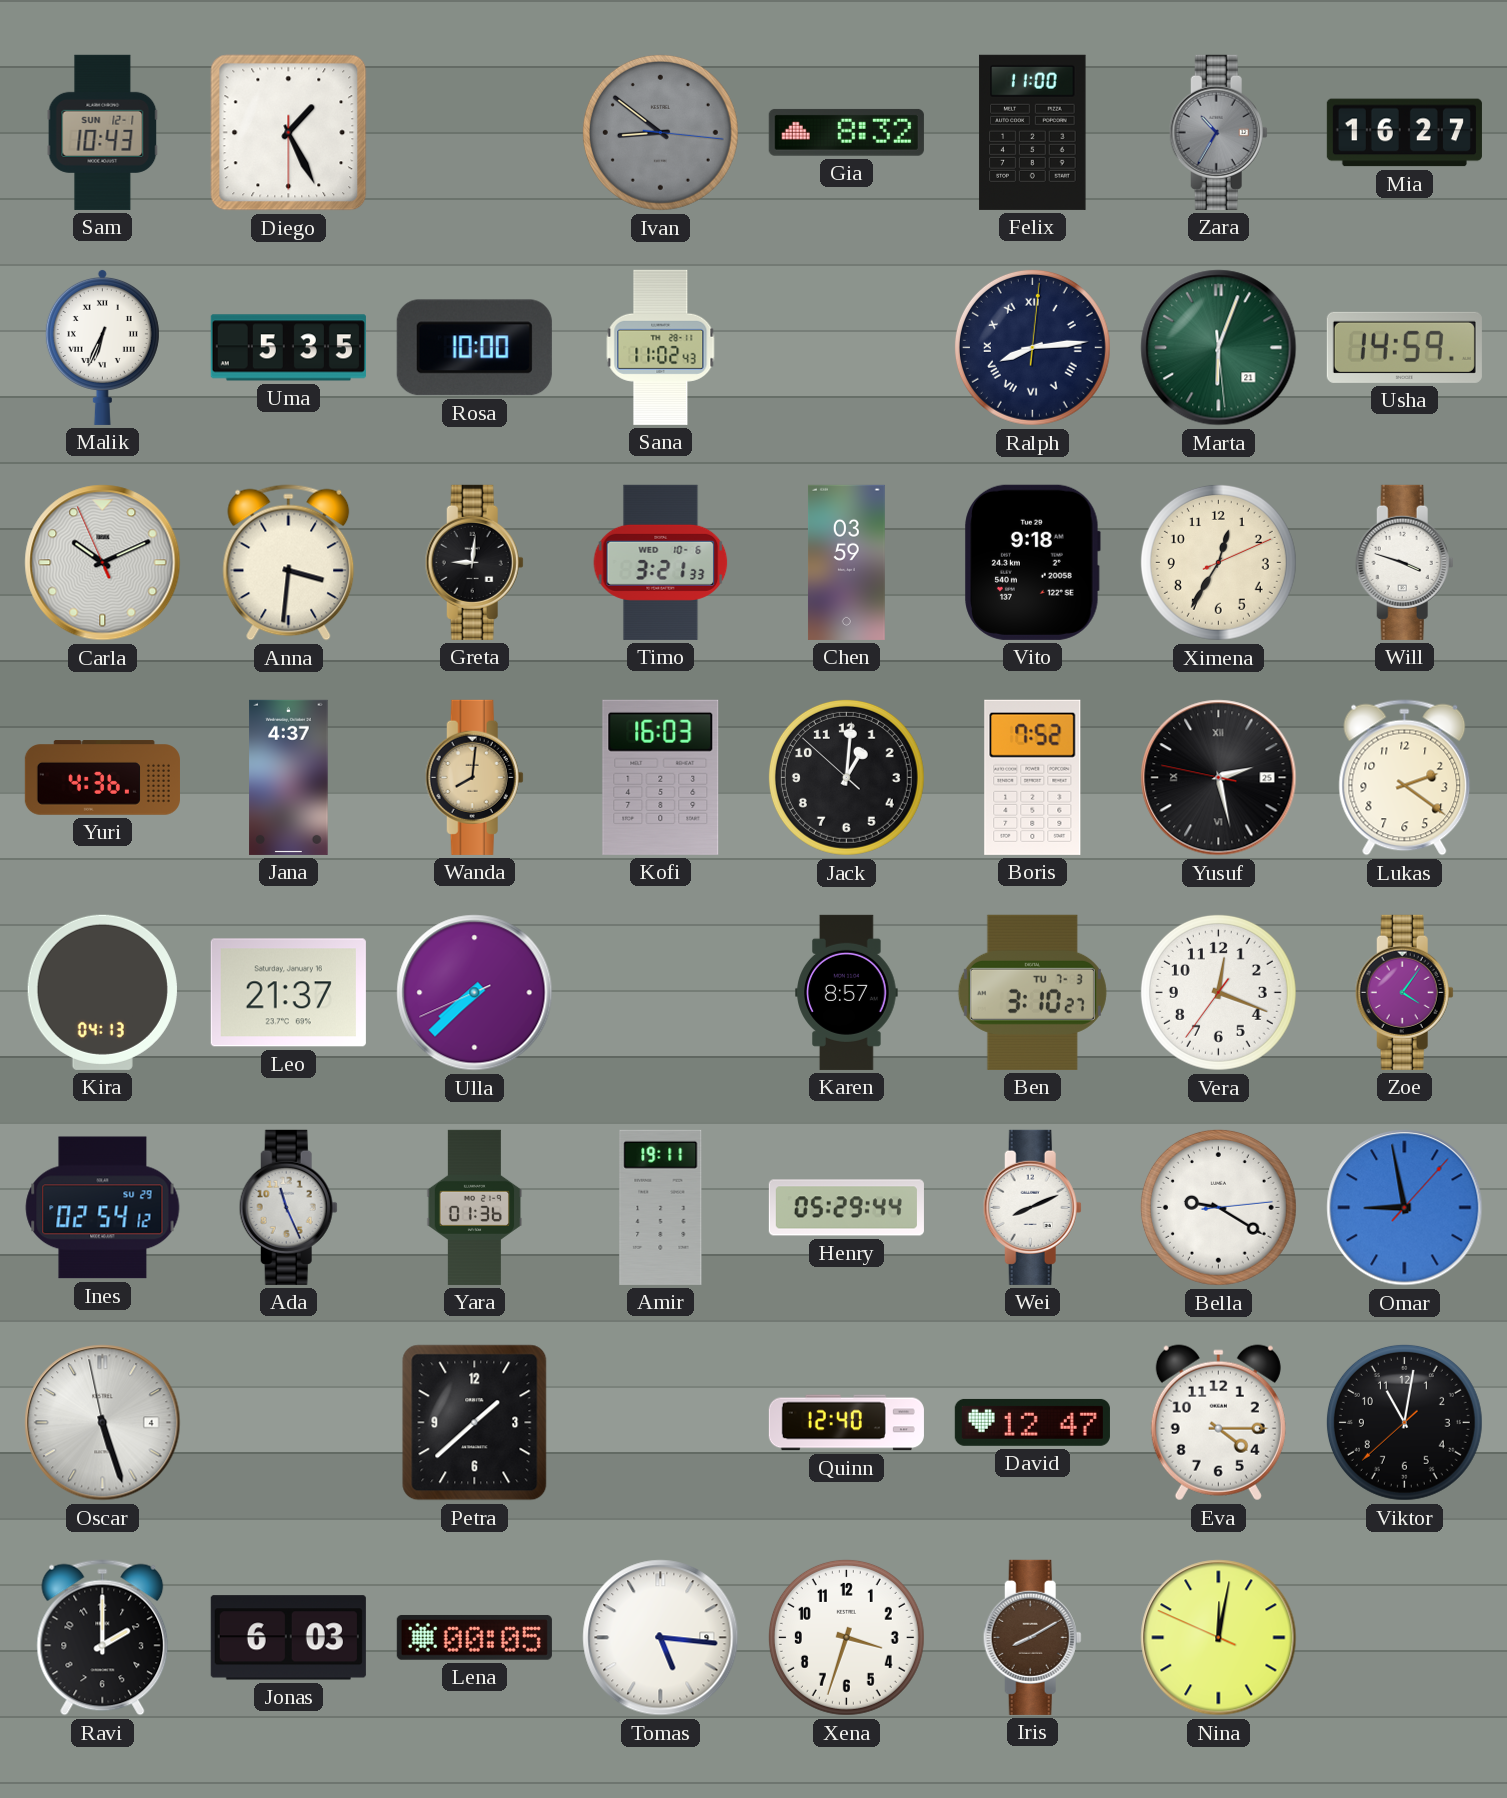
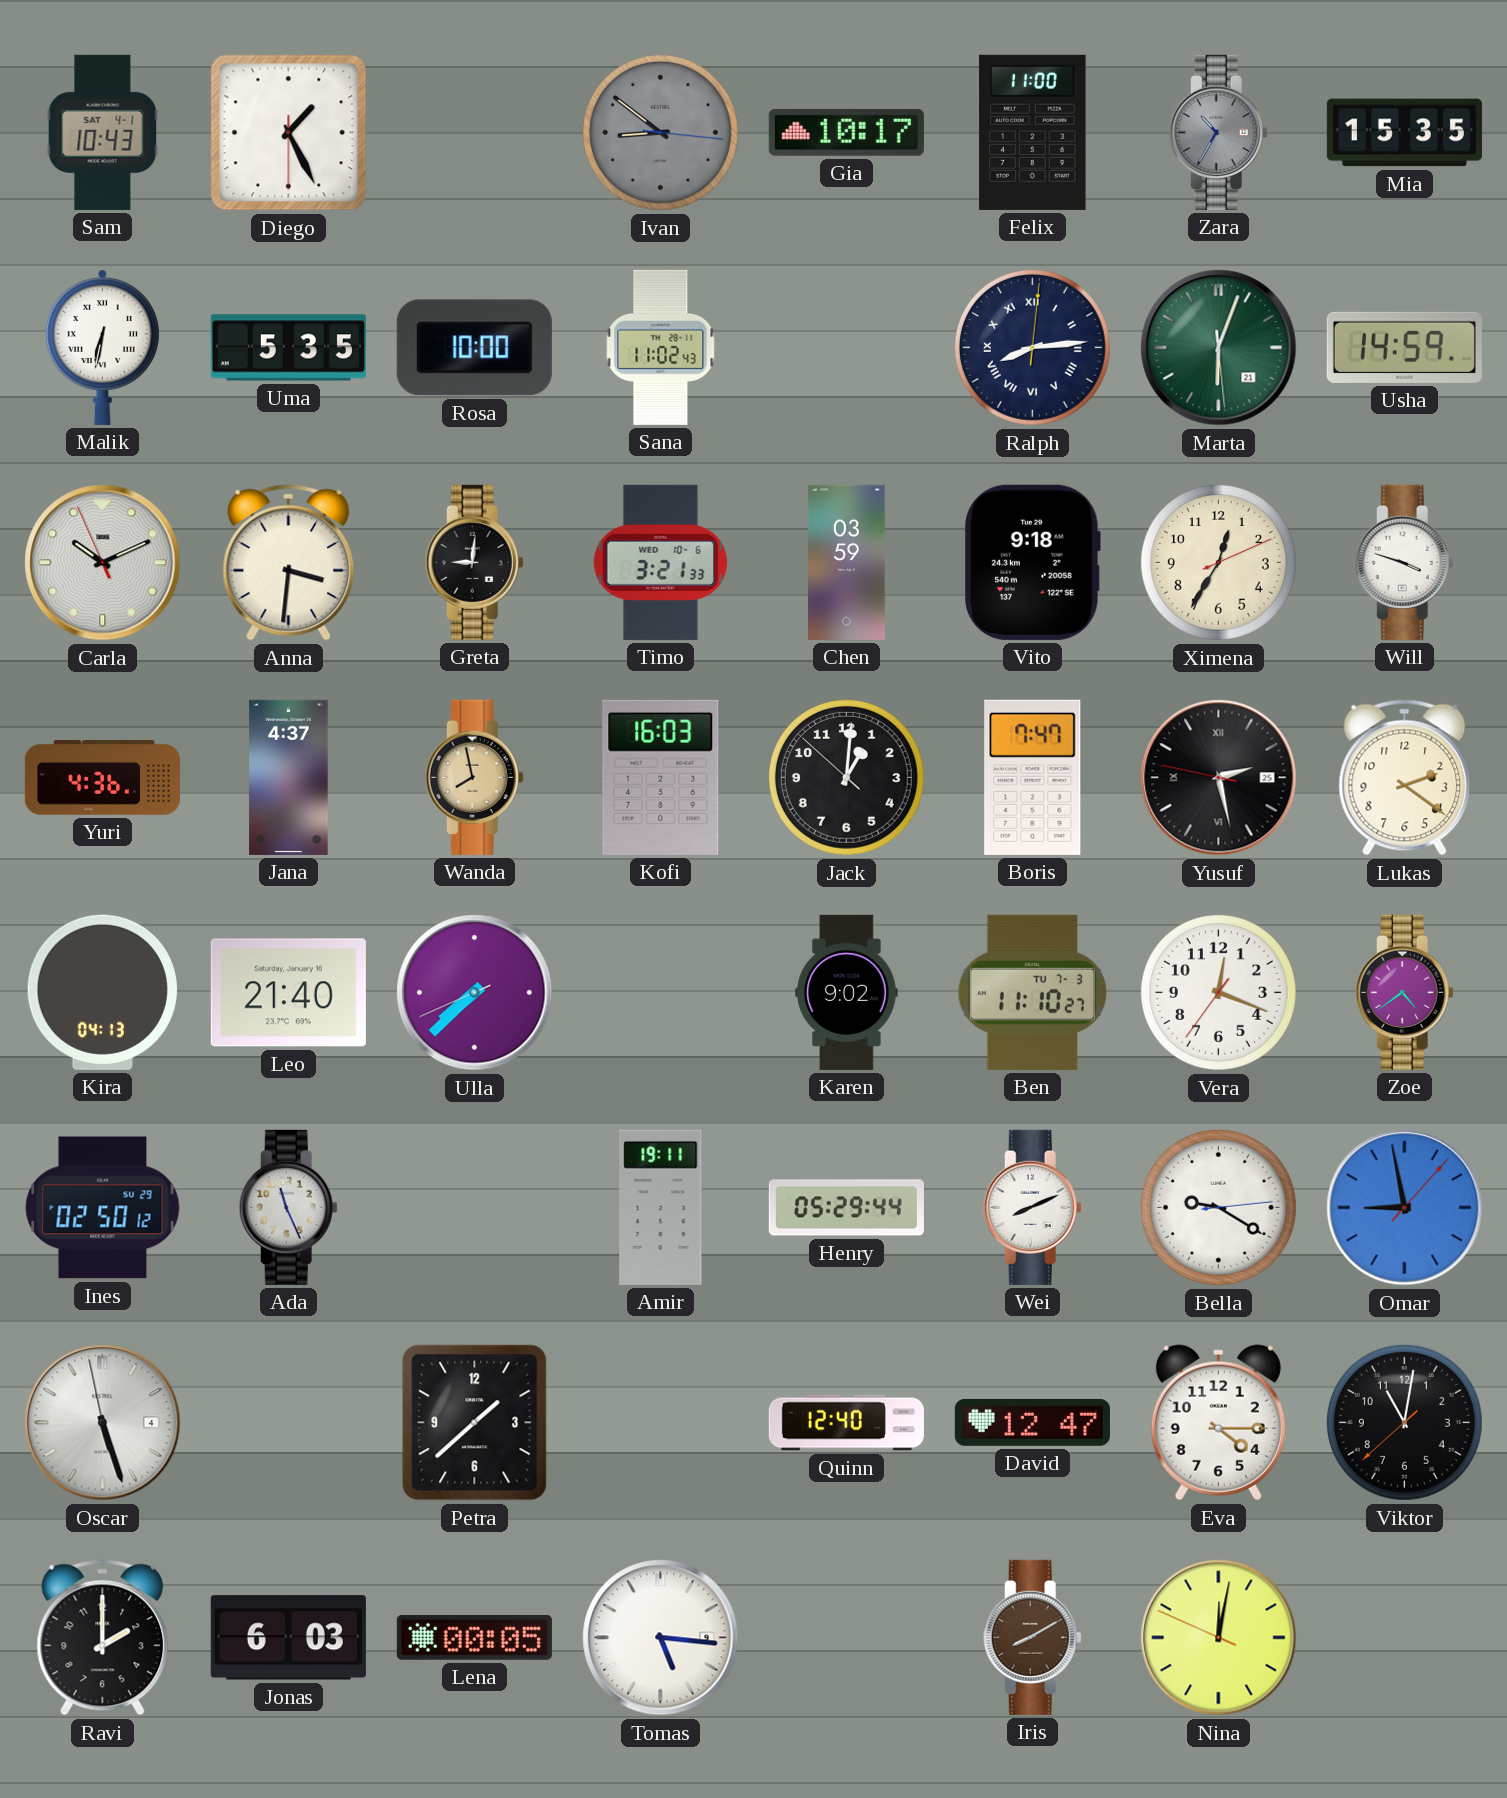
Sam date: SUN 12-1 -> SAT 4-1
Gia: 8:32 -> 10:17
Mia: 16:27 -> 15:35
Malik: 6:34 -> 6:32
Wanda: 8:01 -> 7:58
Boris: 7:52 -> 7:47
Leo: 21:37 -> 21:40
Karen: 8:57 -> 9:02
Ben: 3:10 -> 11:10
Zoe: 4:06 -> 4:39
Ines: 02:54 -> 02:50
Yara: 01:36 -> none
Xena: 3:33 -> none
